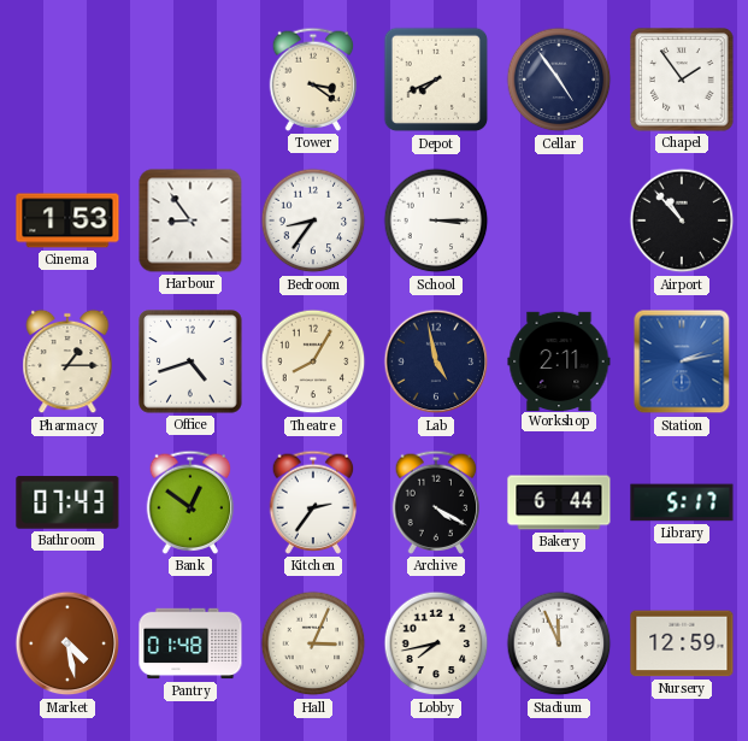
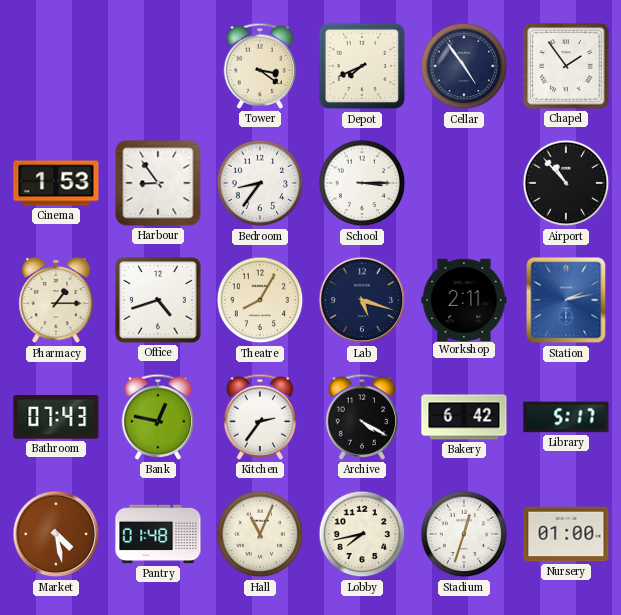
Lab: 4:58 -> 5:18
Bank: 12:51 -> 12:47
Bakery: 6:44 -> 6:42
Hall: 3:04 -> 11:04
Stadium: 11:56 -> 12:33
Nursery: 12:59 -> 01:00
